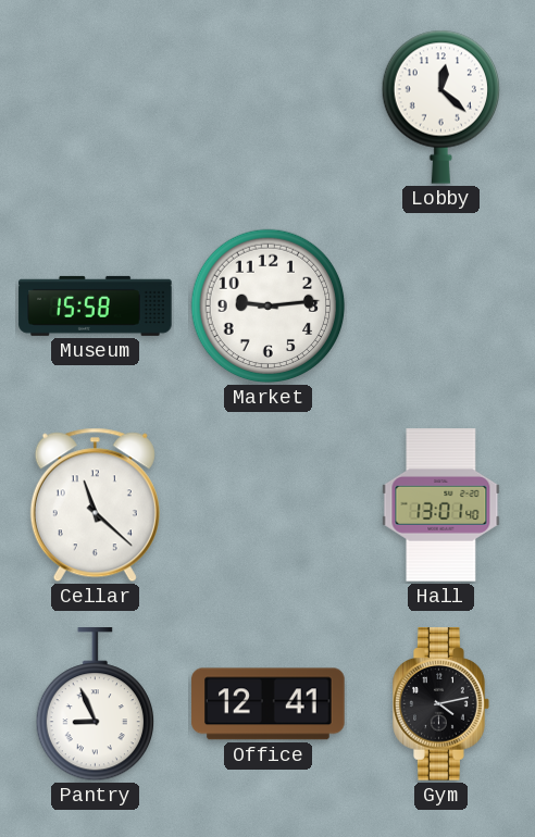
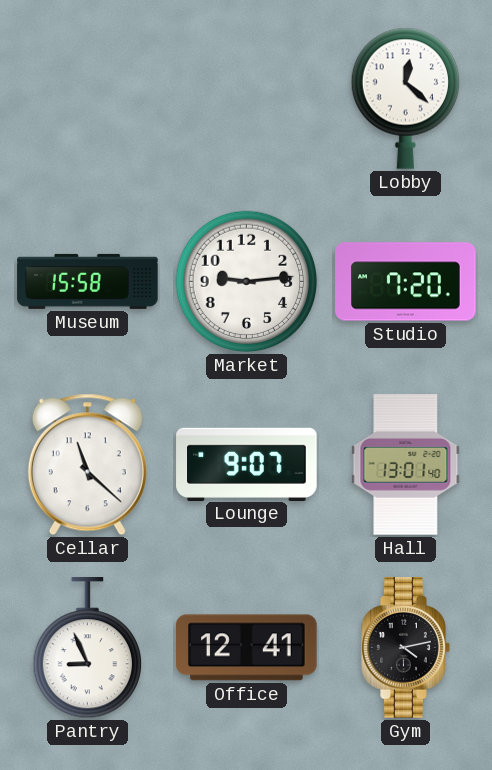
Studio: none -> 7:20
Lounge: none -> 9:07
